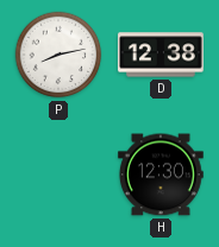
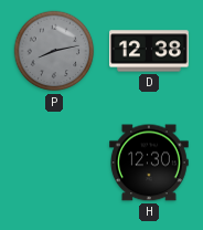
P dial: white -> grey
